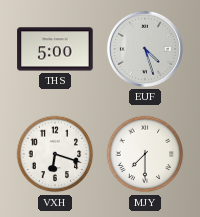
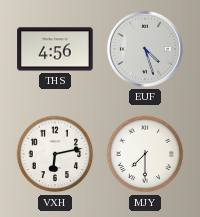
THS: 5:00 -> 4:56
VXH: 6:18 -> 6:13
